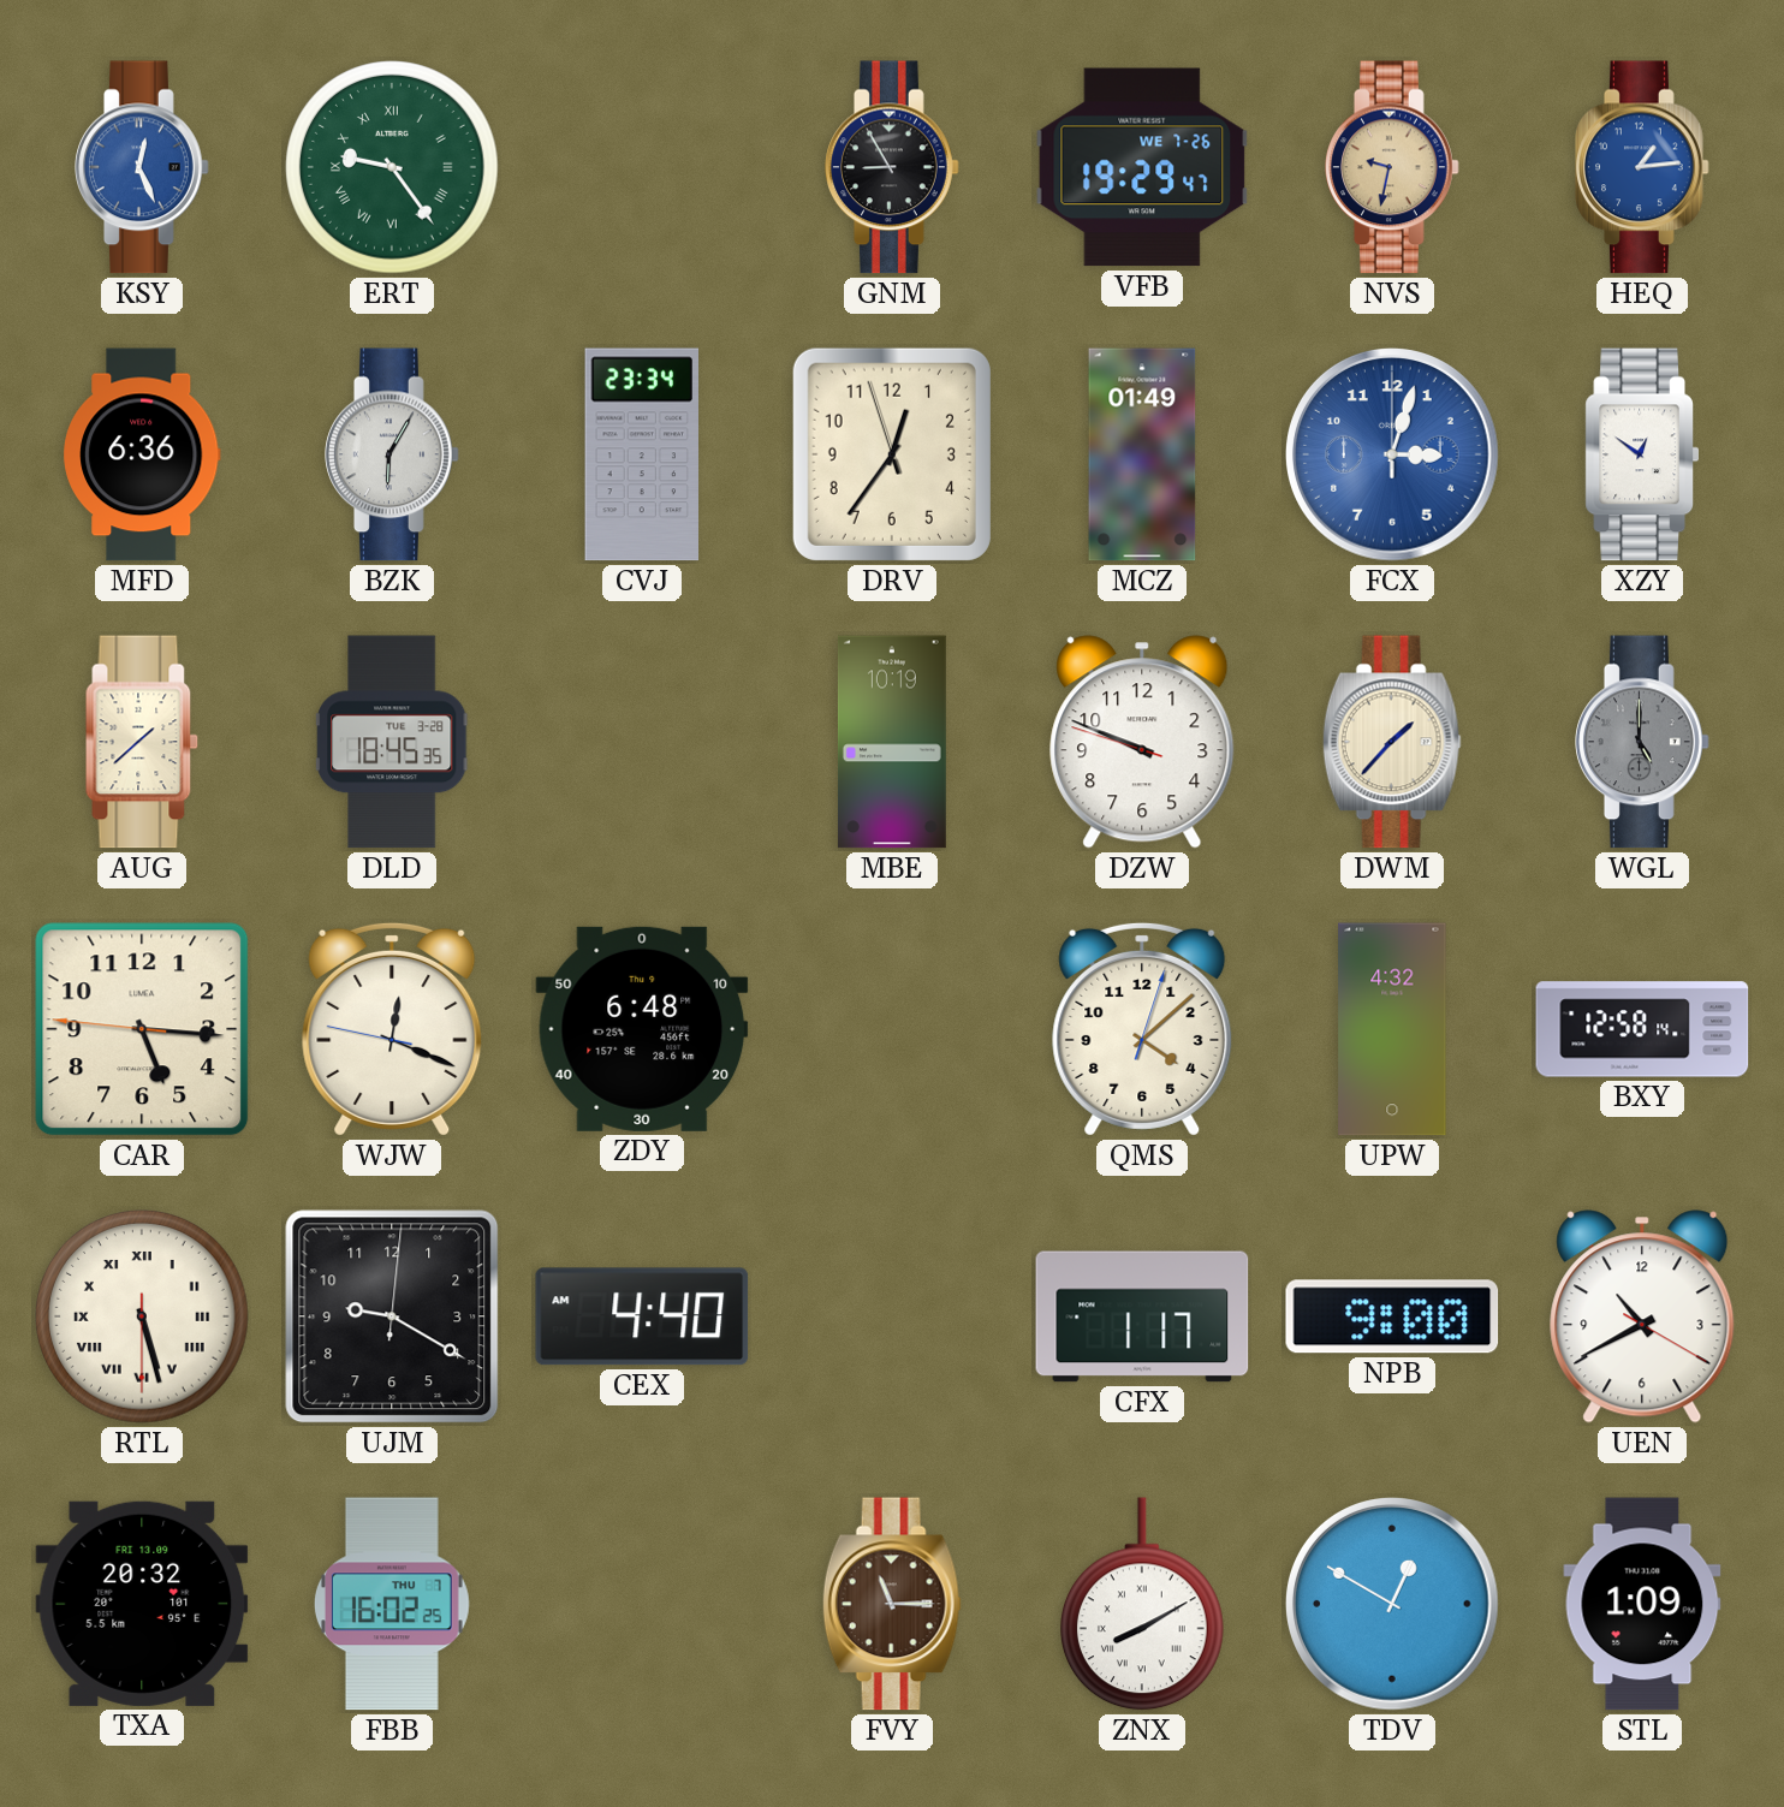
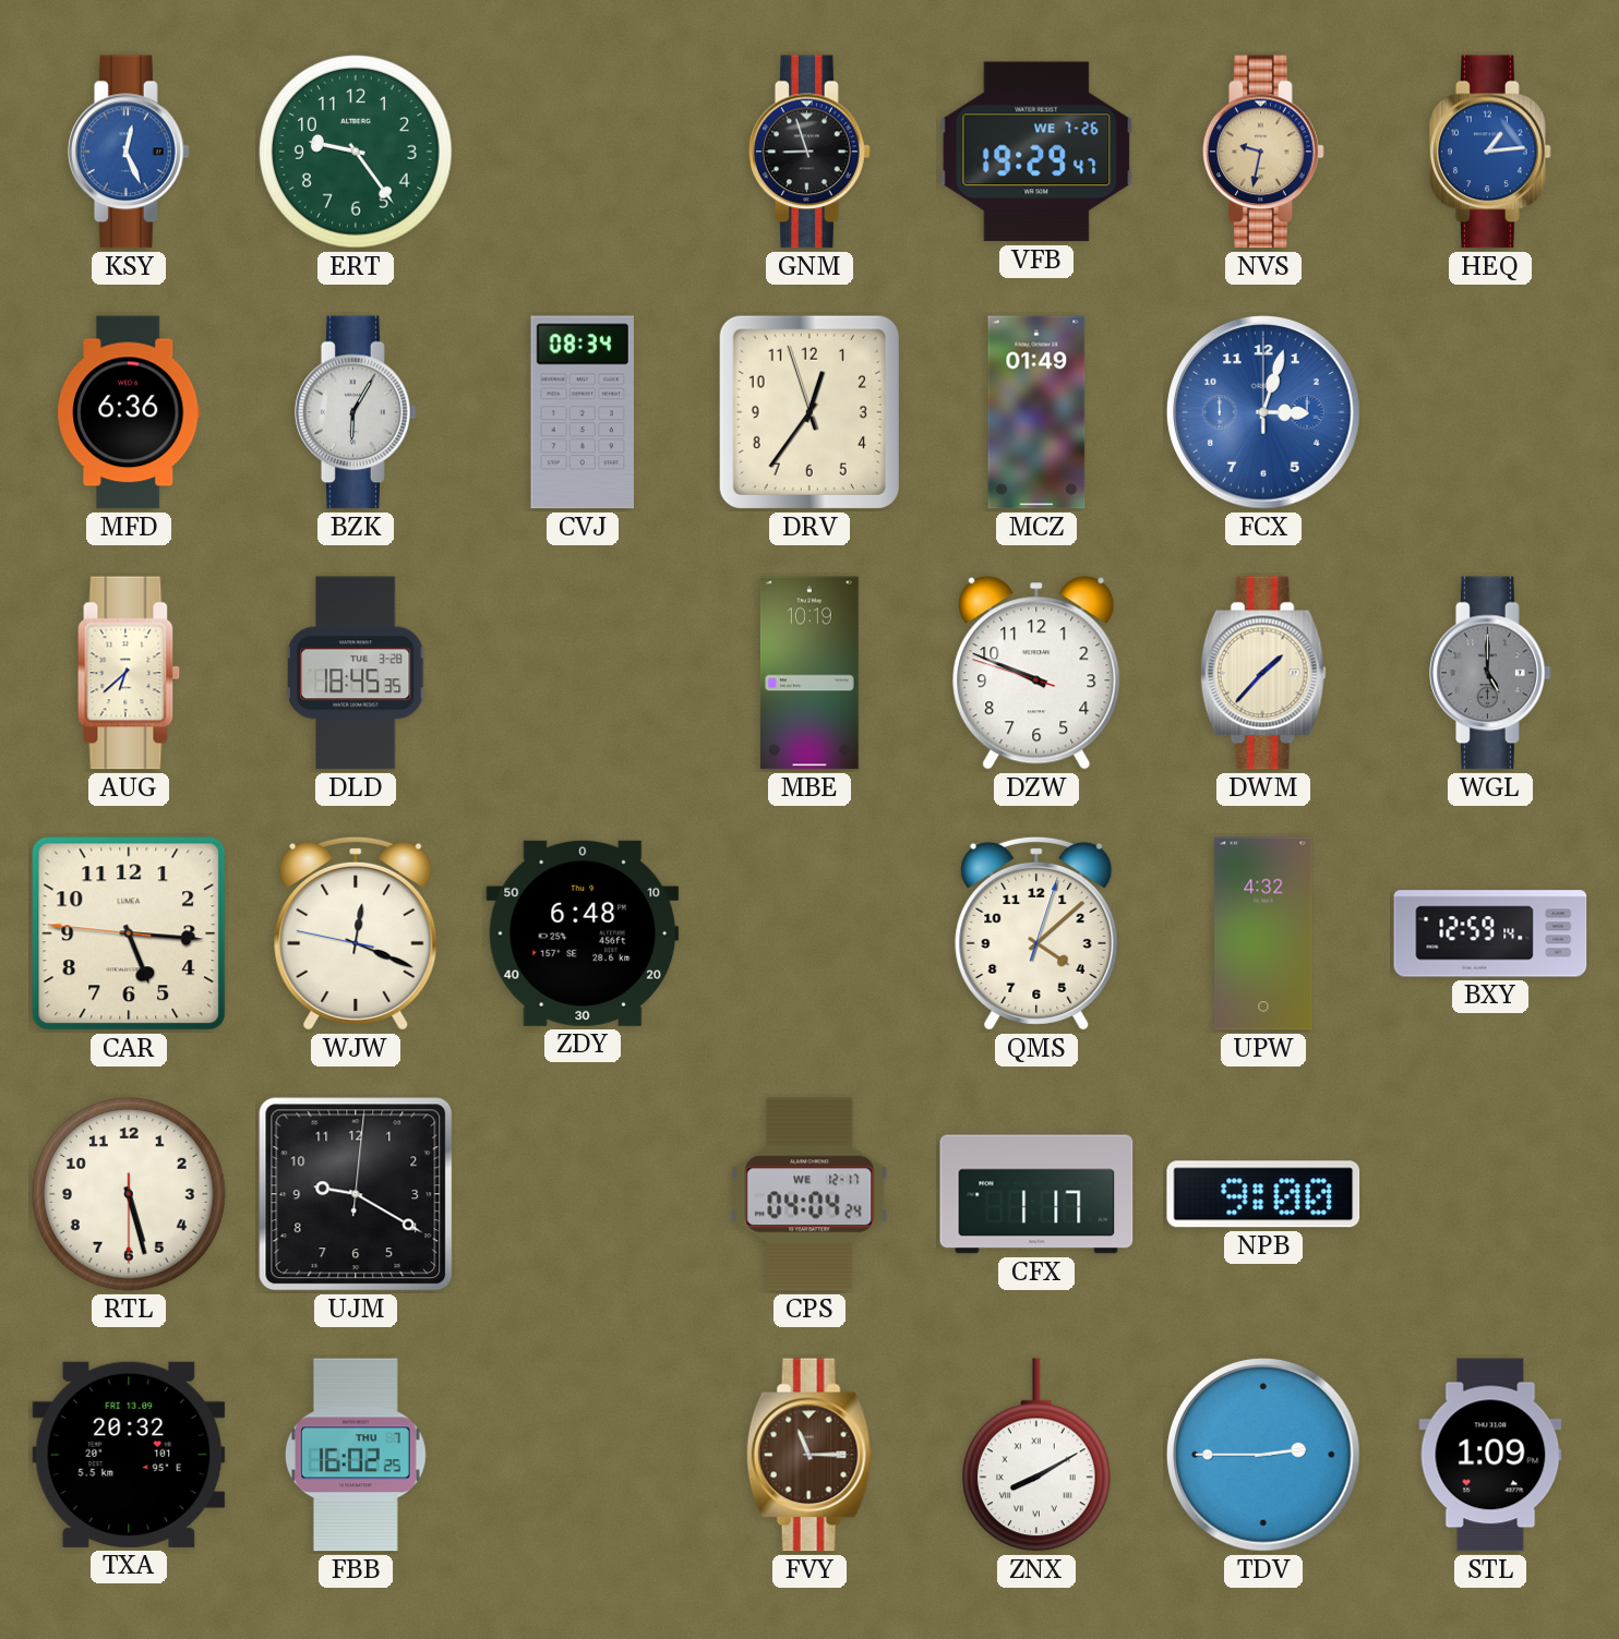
ERT numerals: Roman -> Arabic
GNM: 8:55 -> 8:57
CVJ: 23:34 -> 08:34
XZY: 12:51 -> none
AUG: 1:38 -> 6:38
BXY: 12:58 -> 12:59
RTL numerals: Roman -> Arabic
CEX: 4:40 -> none
CPS: none -> 04:04
UEN: 10:40 -> none
TDV: 12:50 -> 2:45
